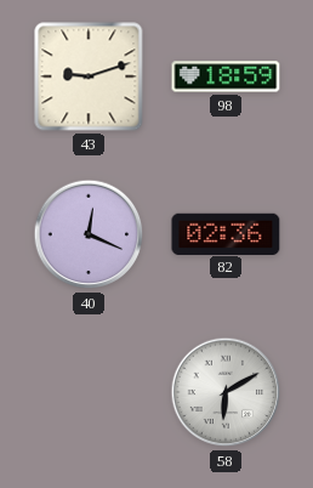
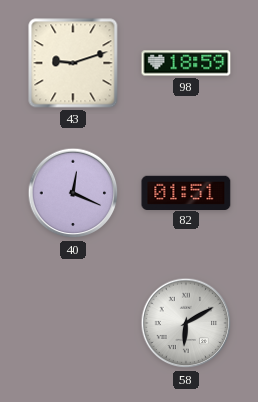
82: 02:36 -> 01:51
